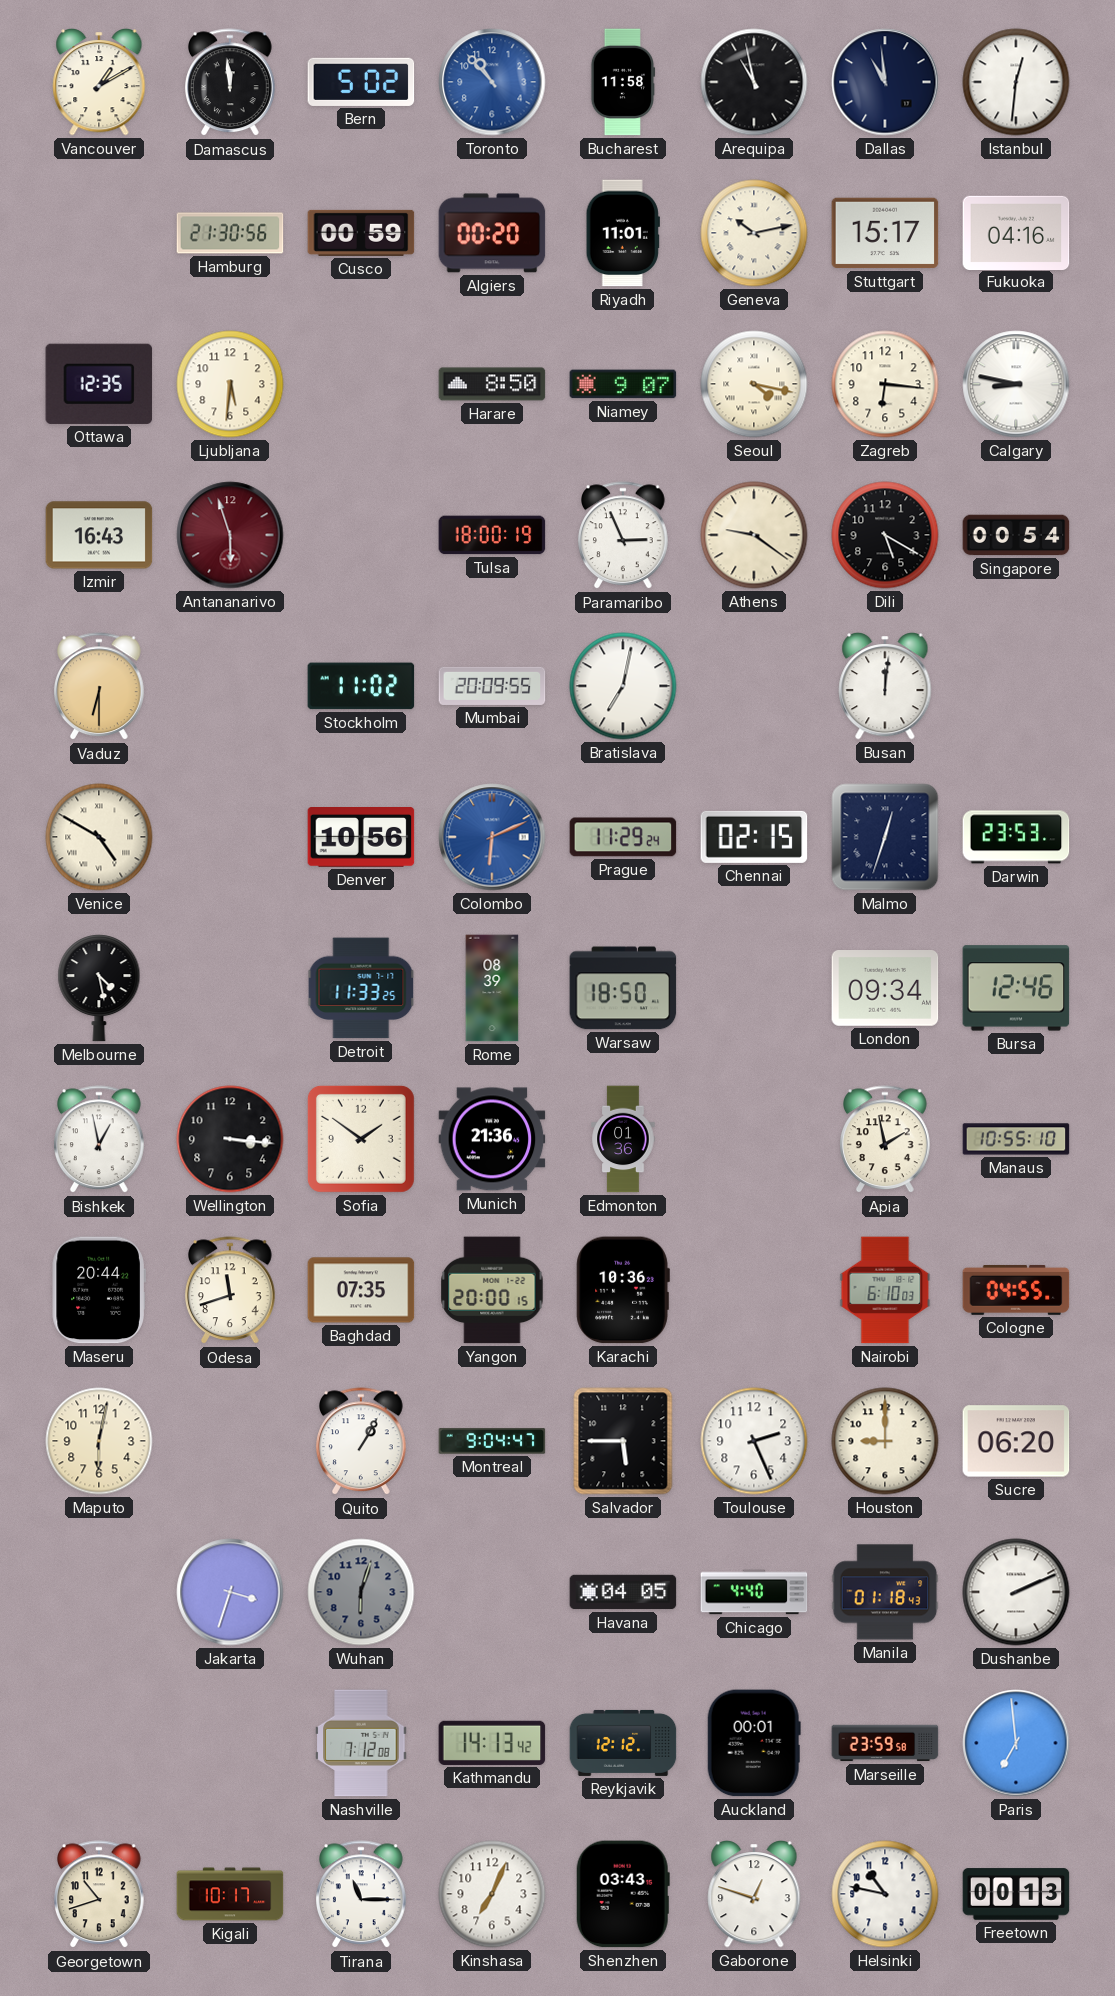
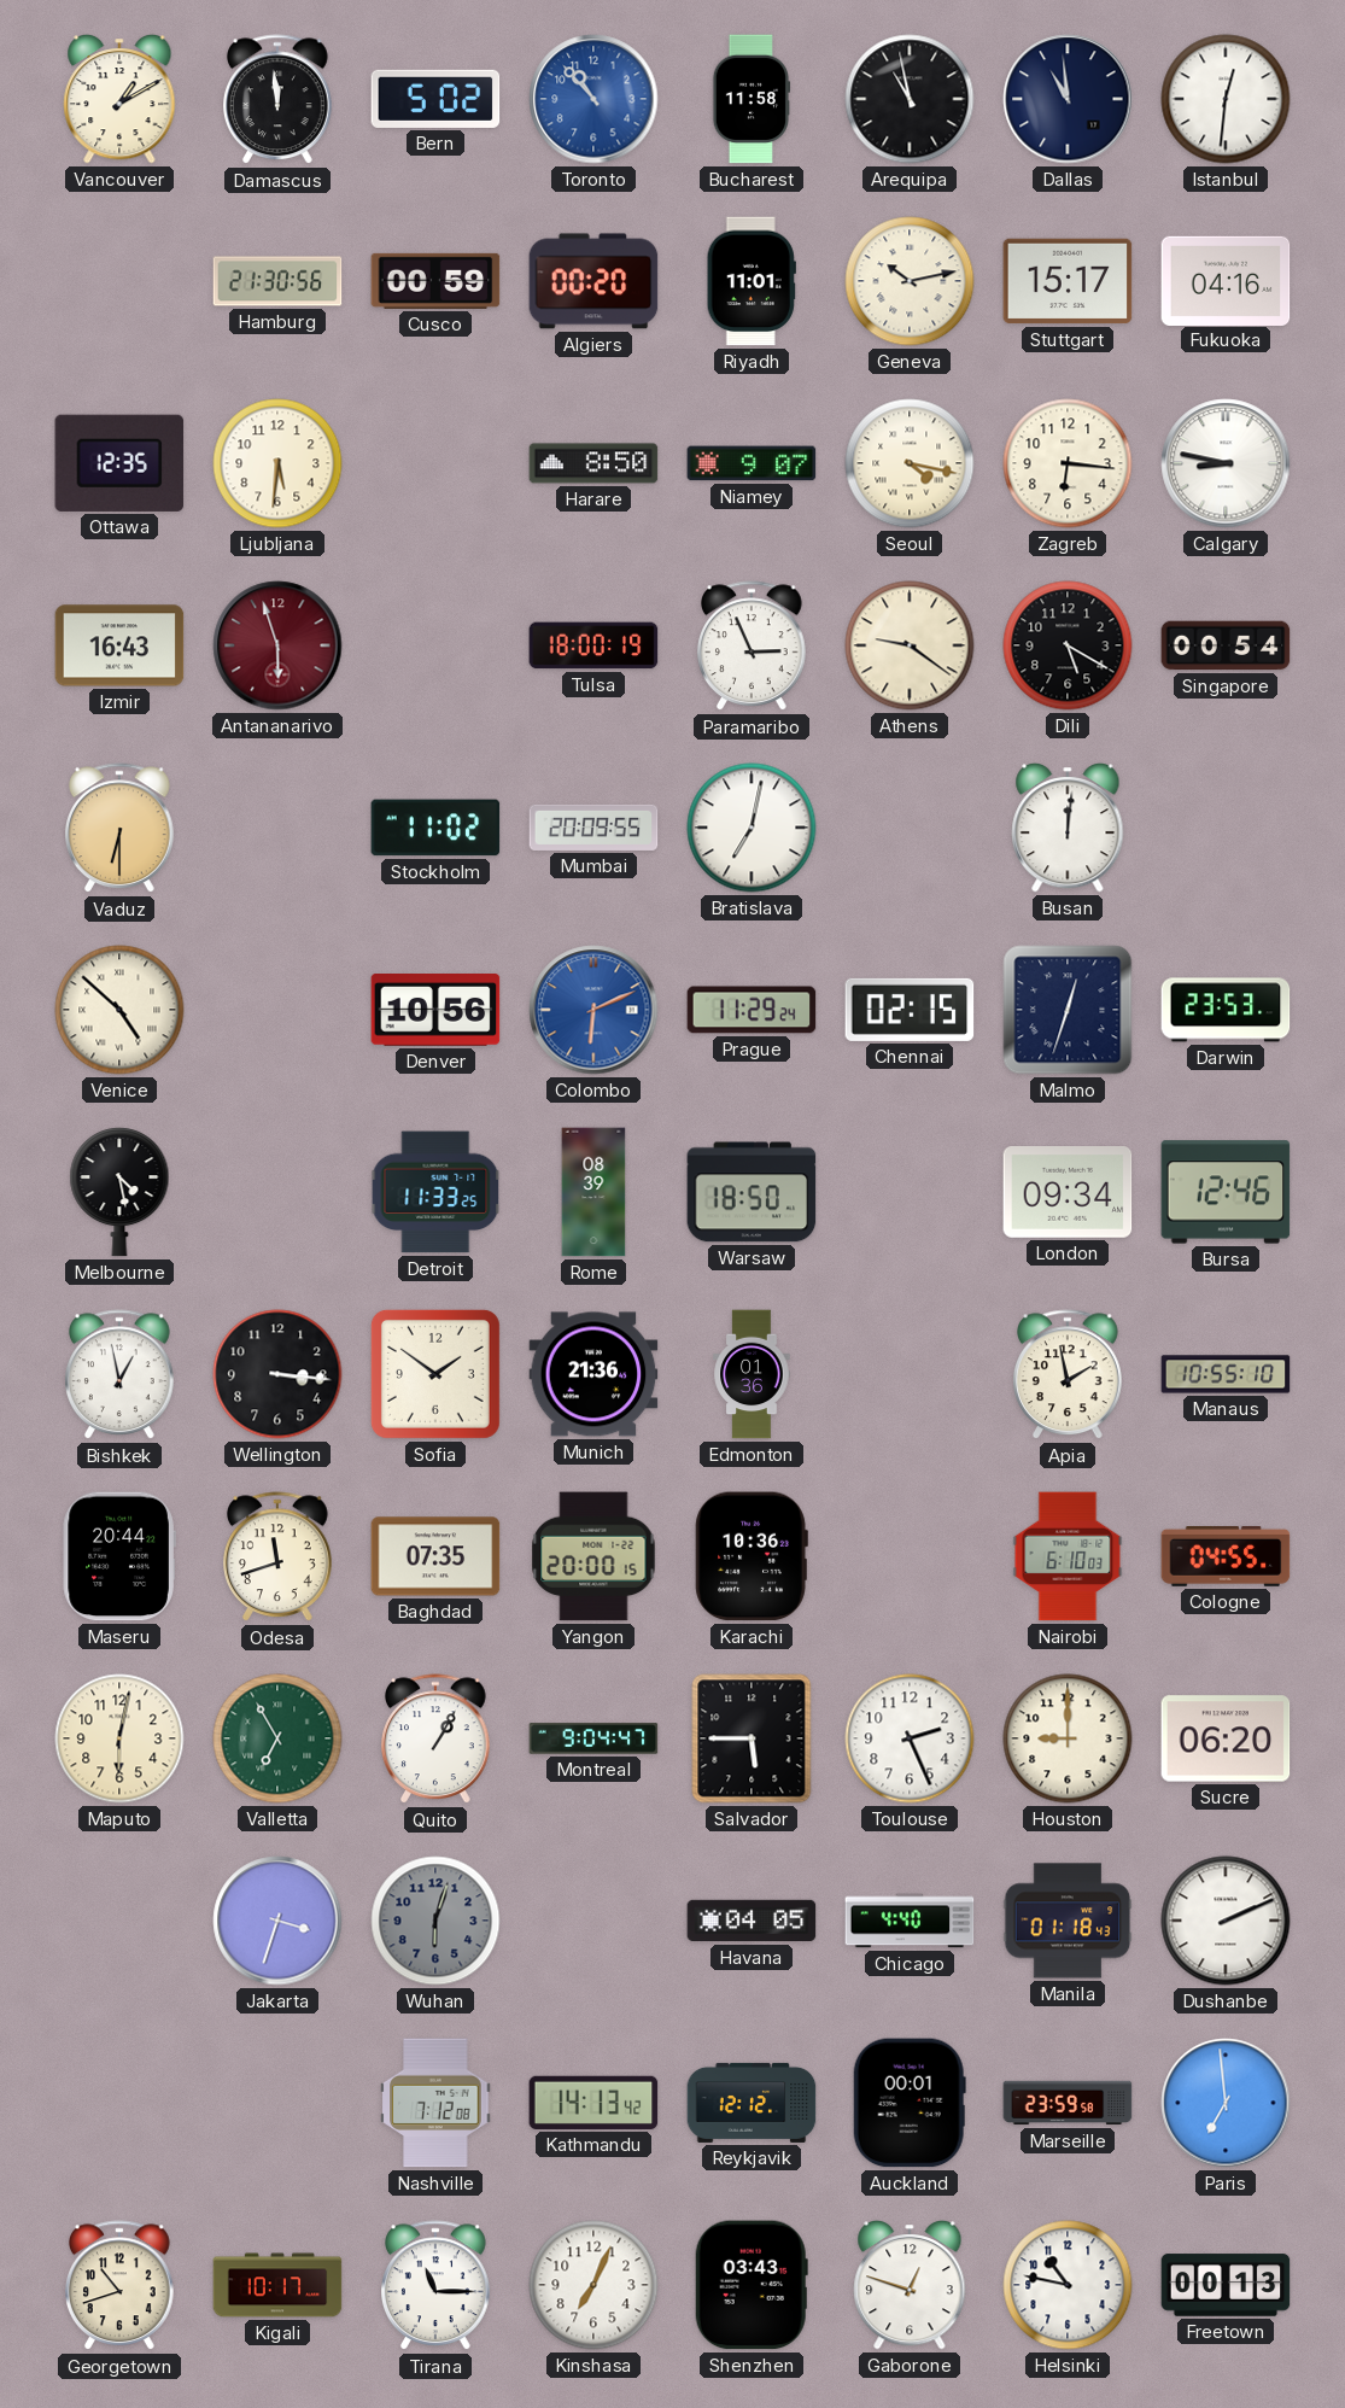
Venice: 4:50 -> 4:52
Valletta: none -> 6:55
